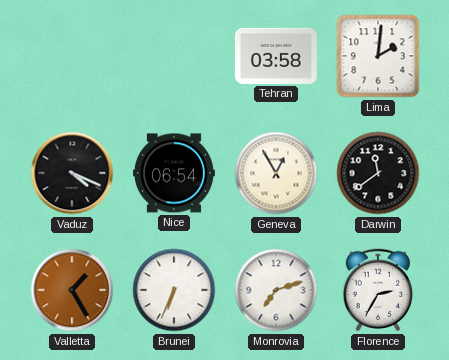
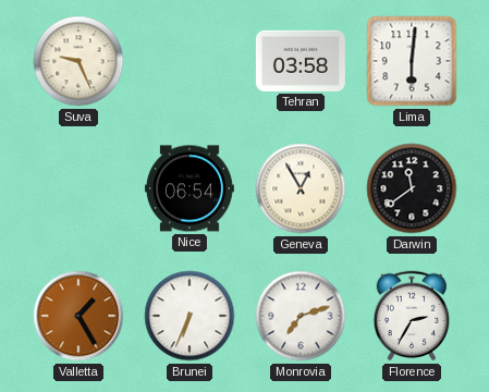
Suva: none -> 9:26
Lima: 2:01 -> 6:01
Vaduz: 4:19 -> none
